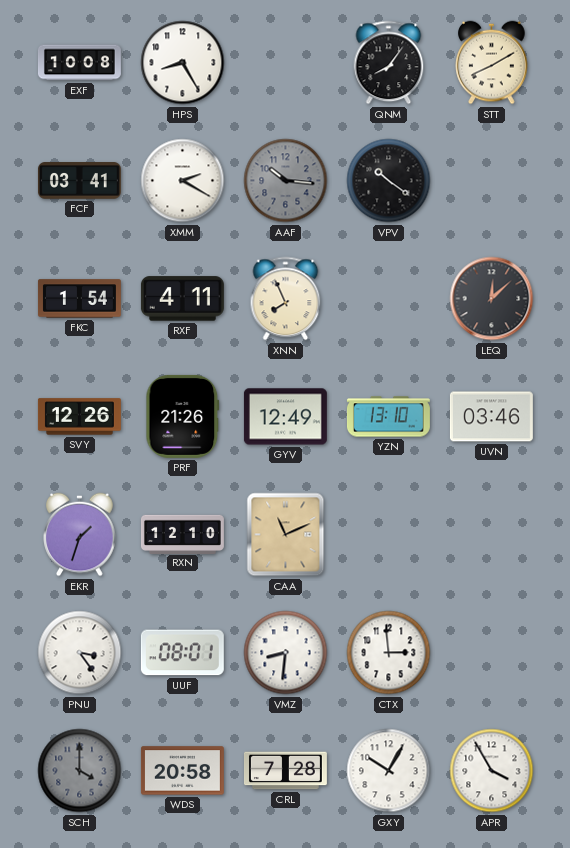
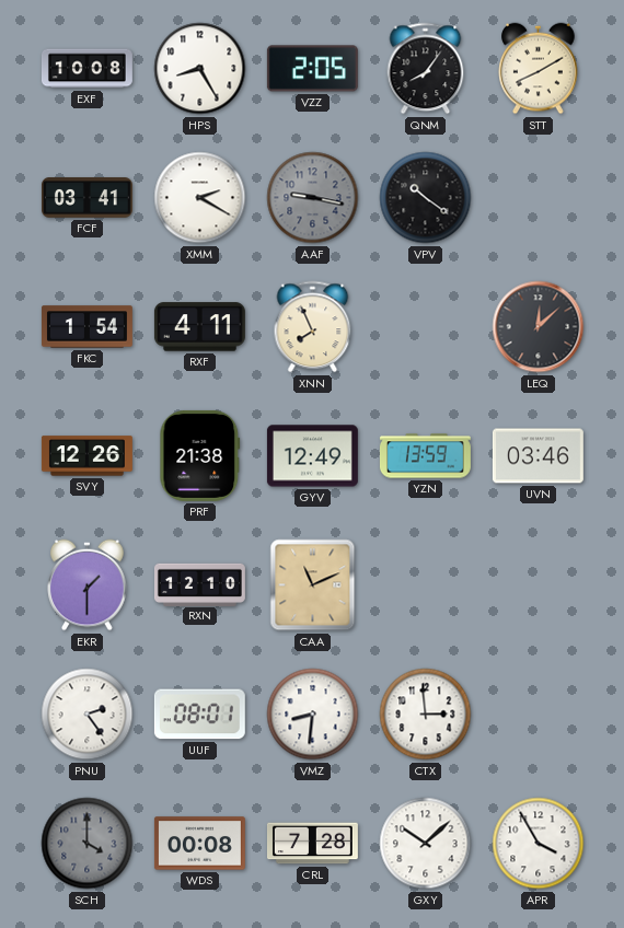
VZZ: none -> 2:05
AAF: 10:16 -> 9:17
PRF: 21:26 -> 21:38
YZN: 13:10 -> 13:59
EKR: 1:33 -> 1:30
PNU: 3:24 -> 2:24
WDS: 20:58 -> 00:08
GXY: 10:05 -> 10:08
